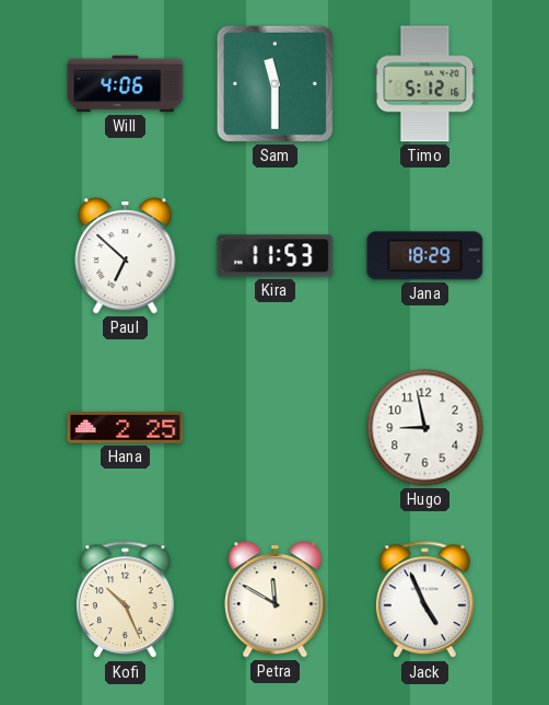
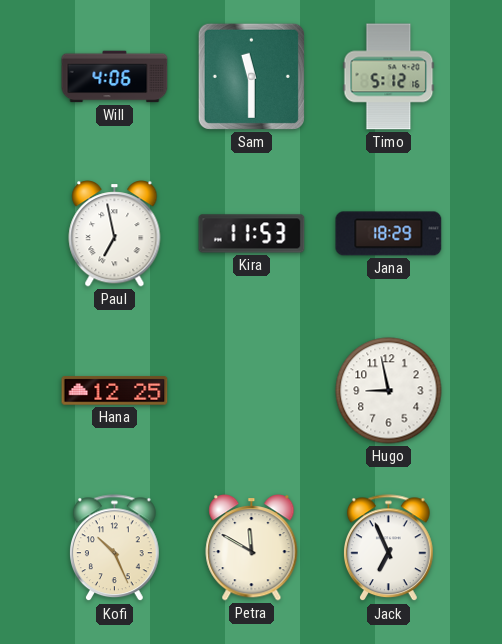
Paul: 6:52 -> 6:58
Hana: 2:25 -> 12:25
Jack: 4:56 -> 6:56
